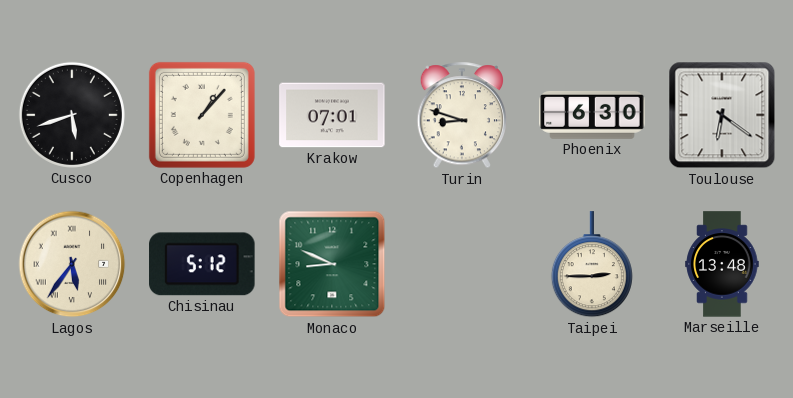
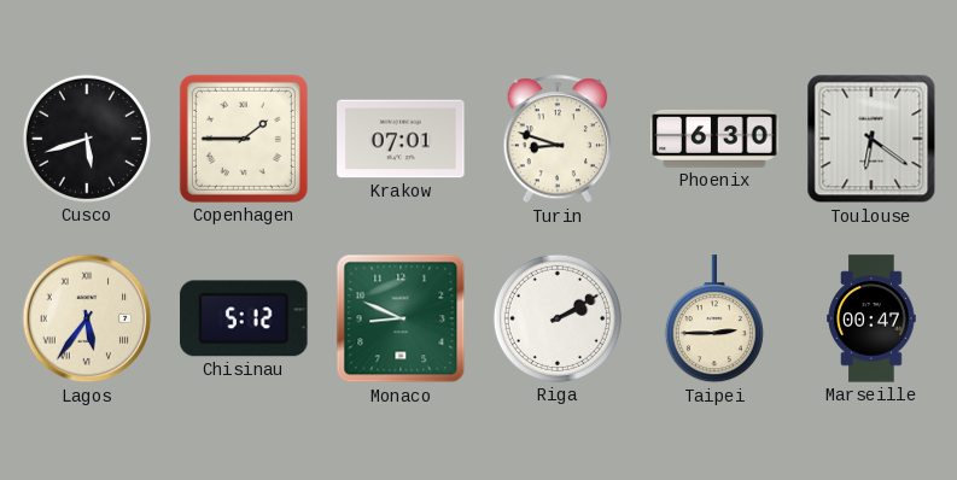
Copenhagen: 1:07 -> 1:45
Riga: none -> 2:10
Marseille: 13:48 -> 00:47
